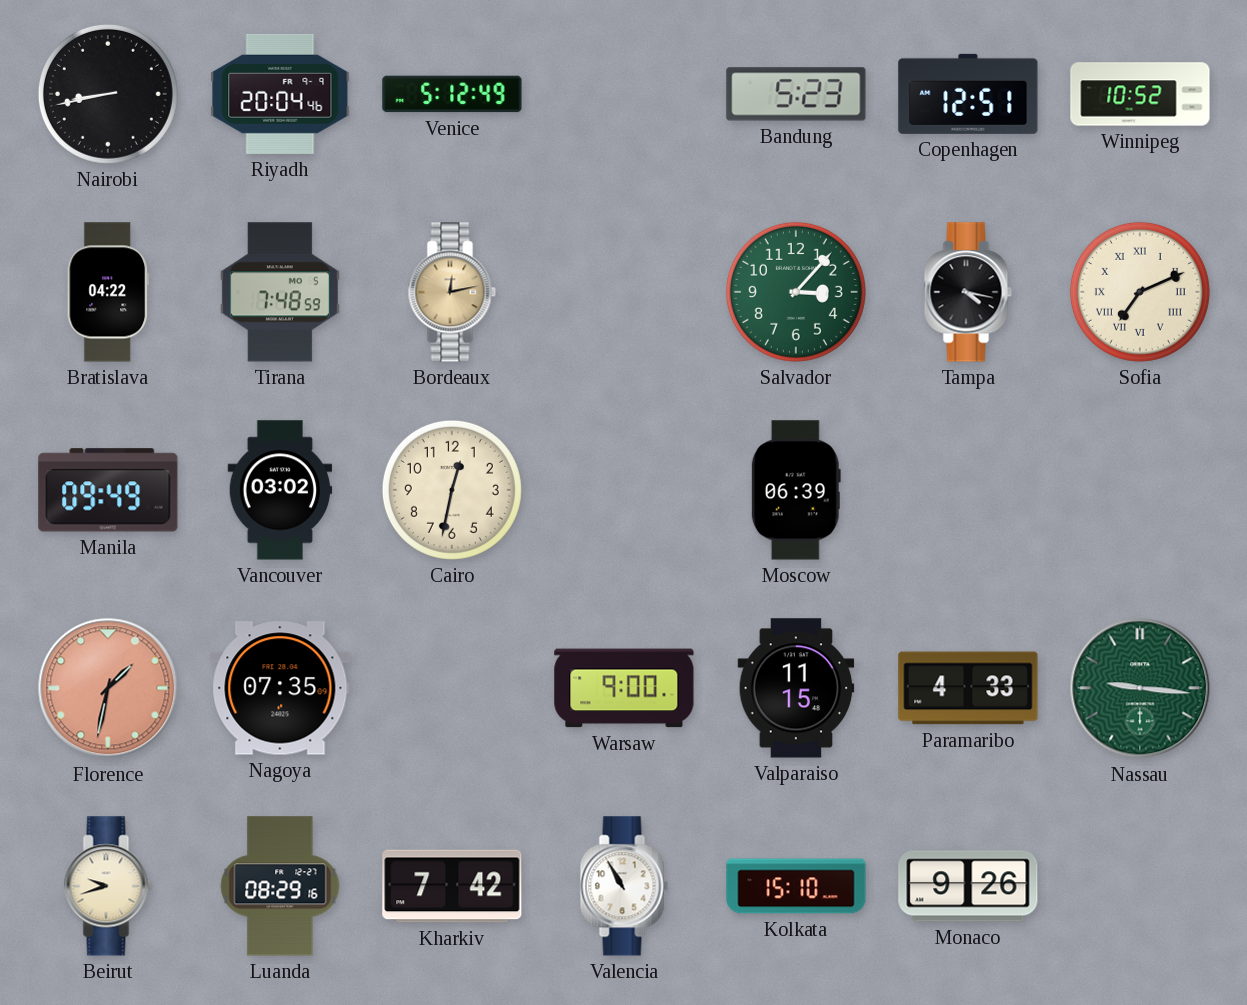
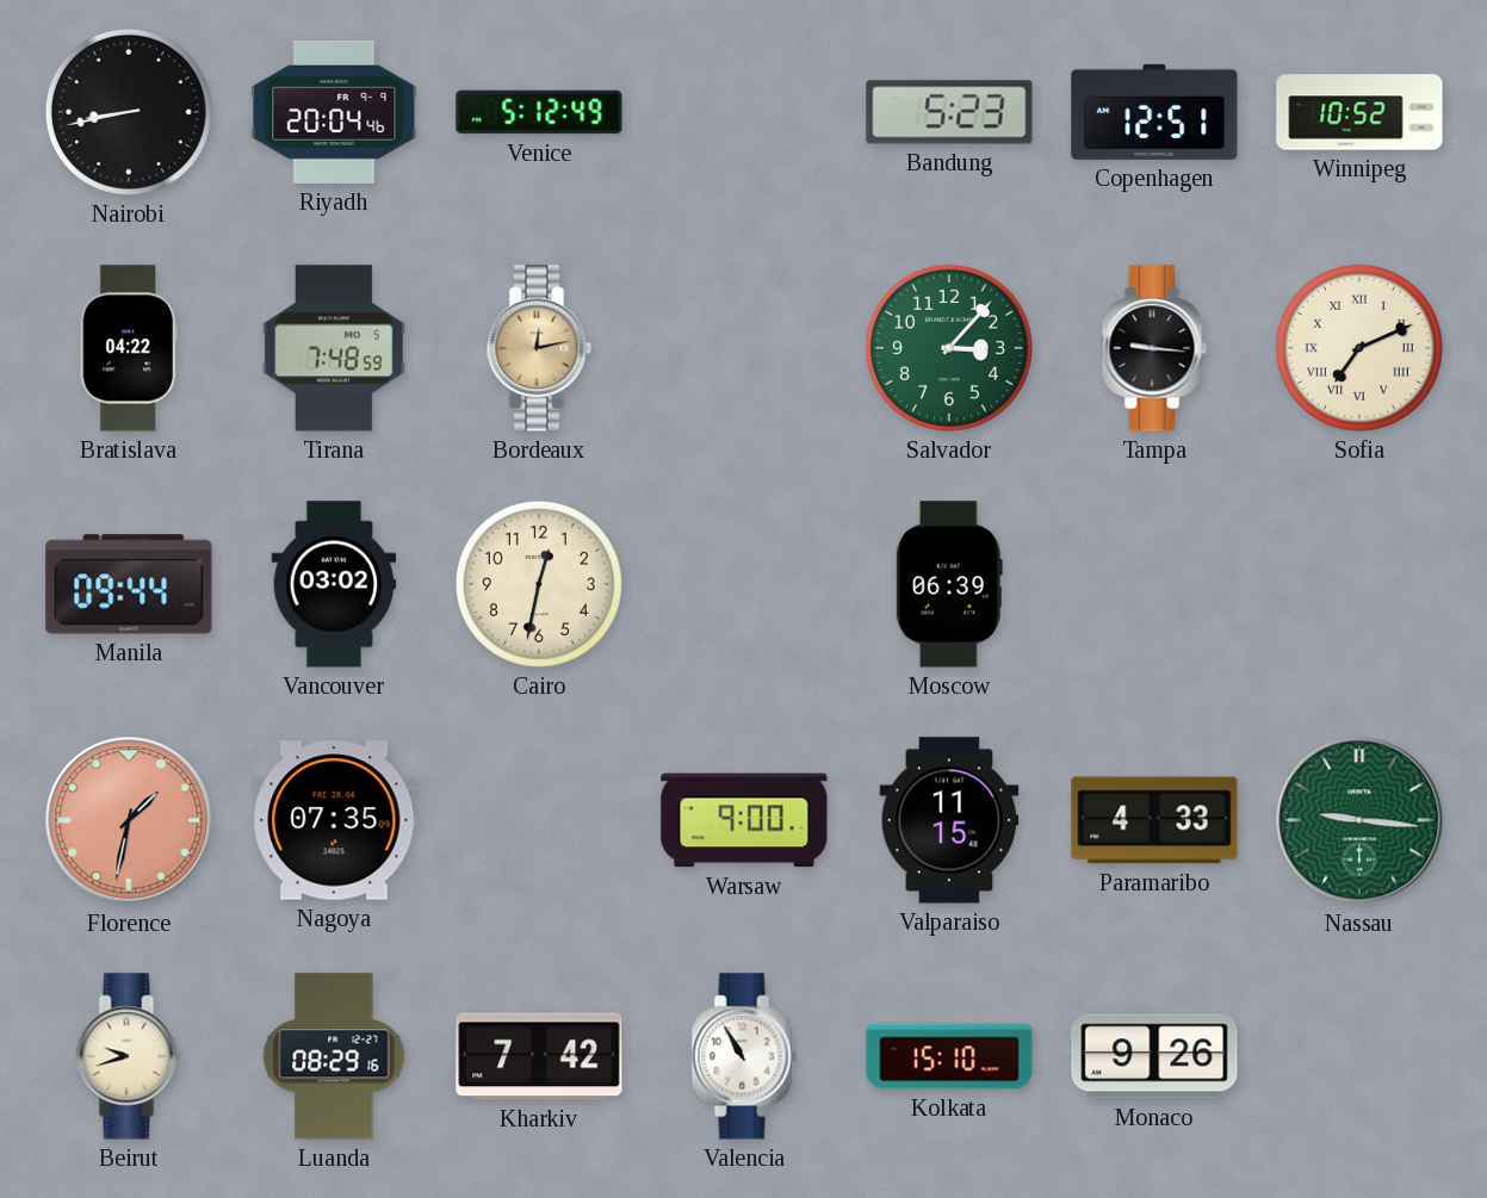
Tampa: 4:17 -> 9:16
Manila: 09:49 -> 09:44
